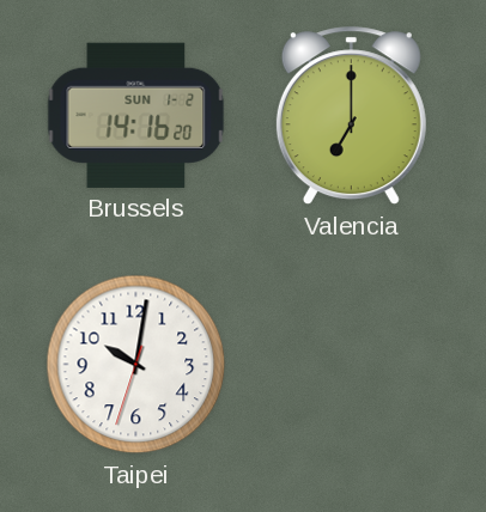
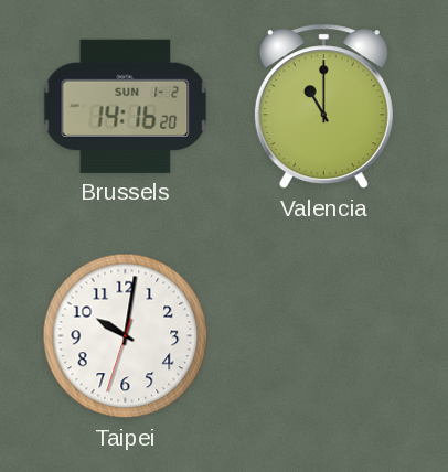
Valencia: 7:00 -> 11:00
